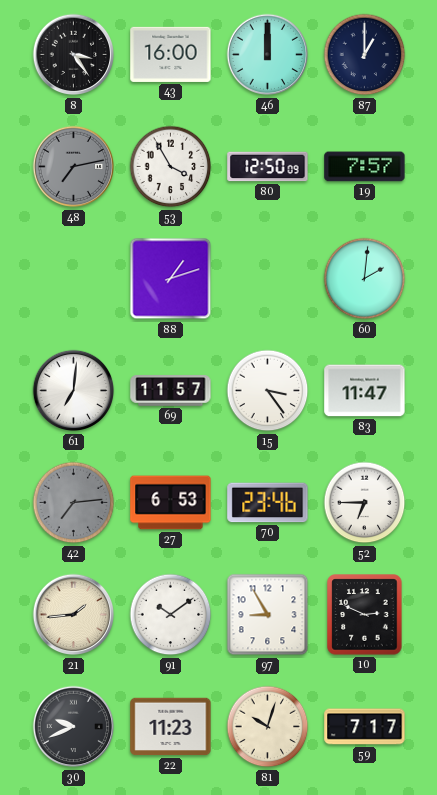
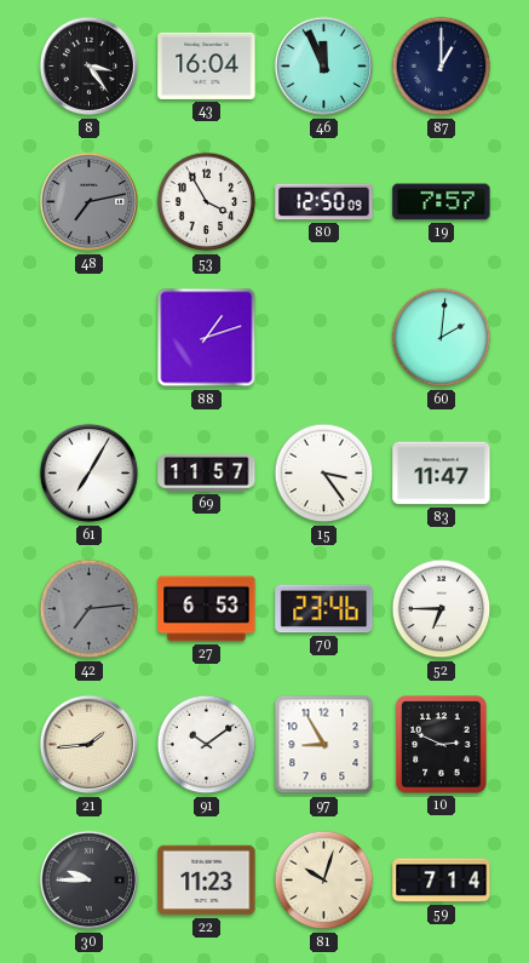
43: 16:00 -> 16:04
46: 12:00 -> 11:56
61: 7:01 -> 7:05
30: 9:41 -> 9:45
59: 7:17 -> 7:14
